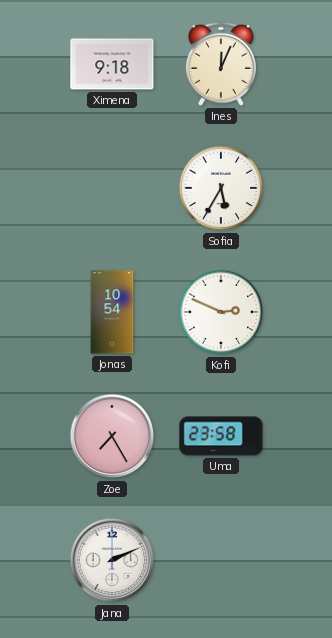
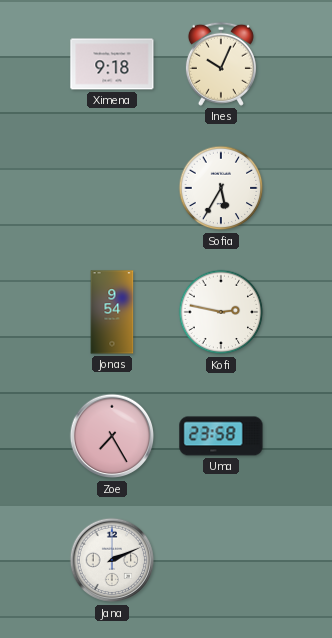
Ines: 12:04 -> 10:04
Jonas: 10:54 -> 9:54
Kofi: 2:49 -> 2:47
